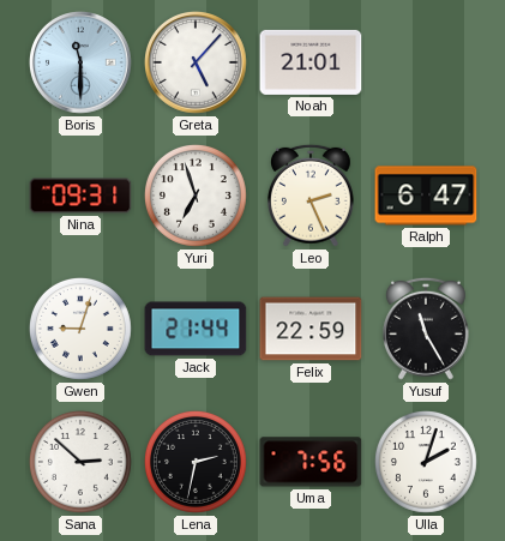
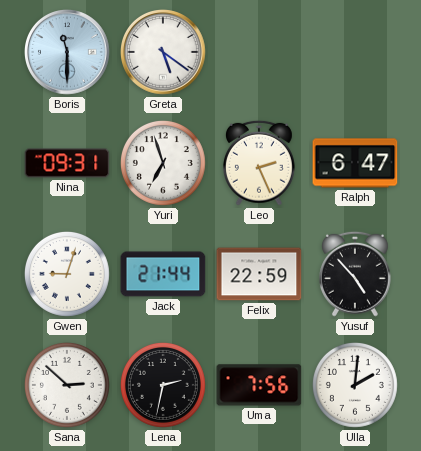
Greta: 5:07 -> 5:21
Noah: 21:01 -> none
Yusuf: 11:25 -> 4:53
Ulla: 2:03 -> 2:01
